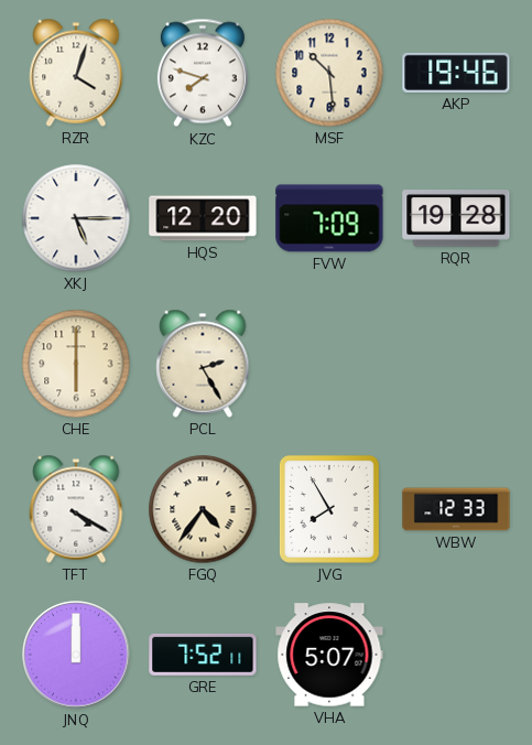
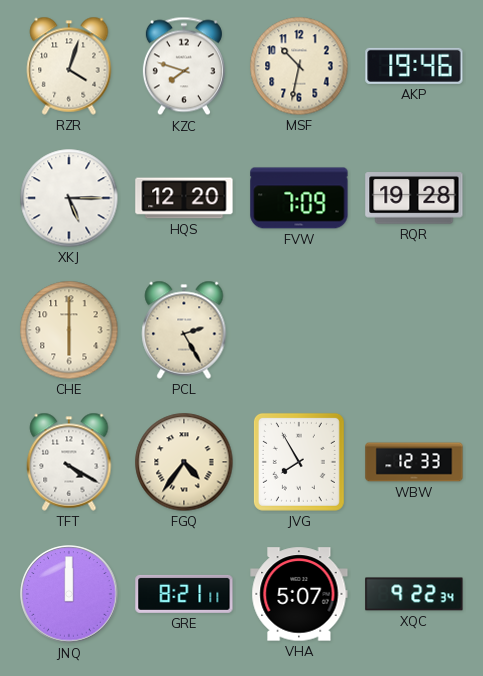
MSF: 10:29 -> 10:32
GRE: 7:52 -> 8:21
XQC: none -> 9:22
